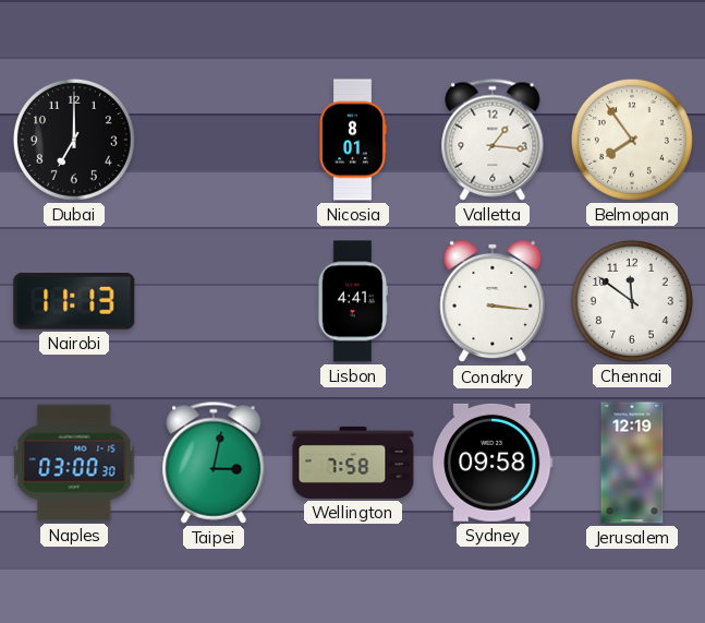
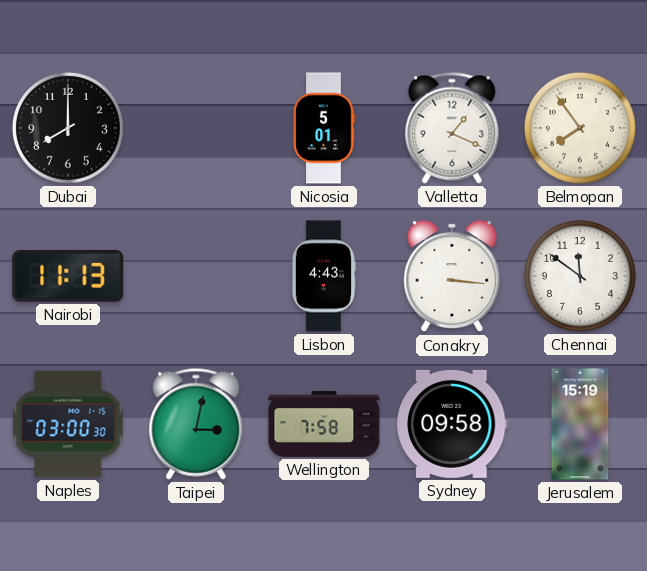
Dubai: 7:00 -> 8:00
Nicosia: 8:01 -> 5:01
Valletta: 1:16 -> 1:19
Lisbon: 4:41 -> 4:43
Jerusalem: 12:19 -> 15:19
